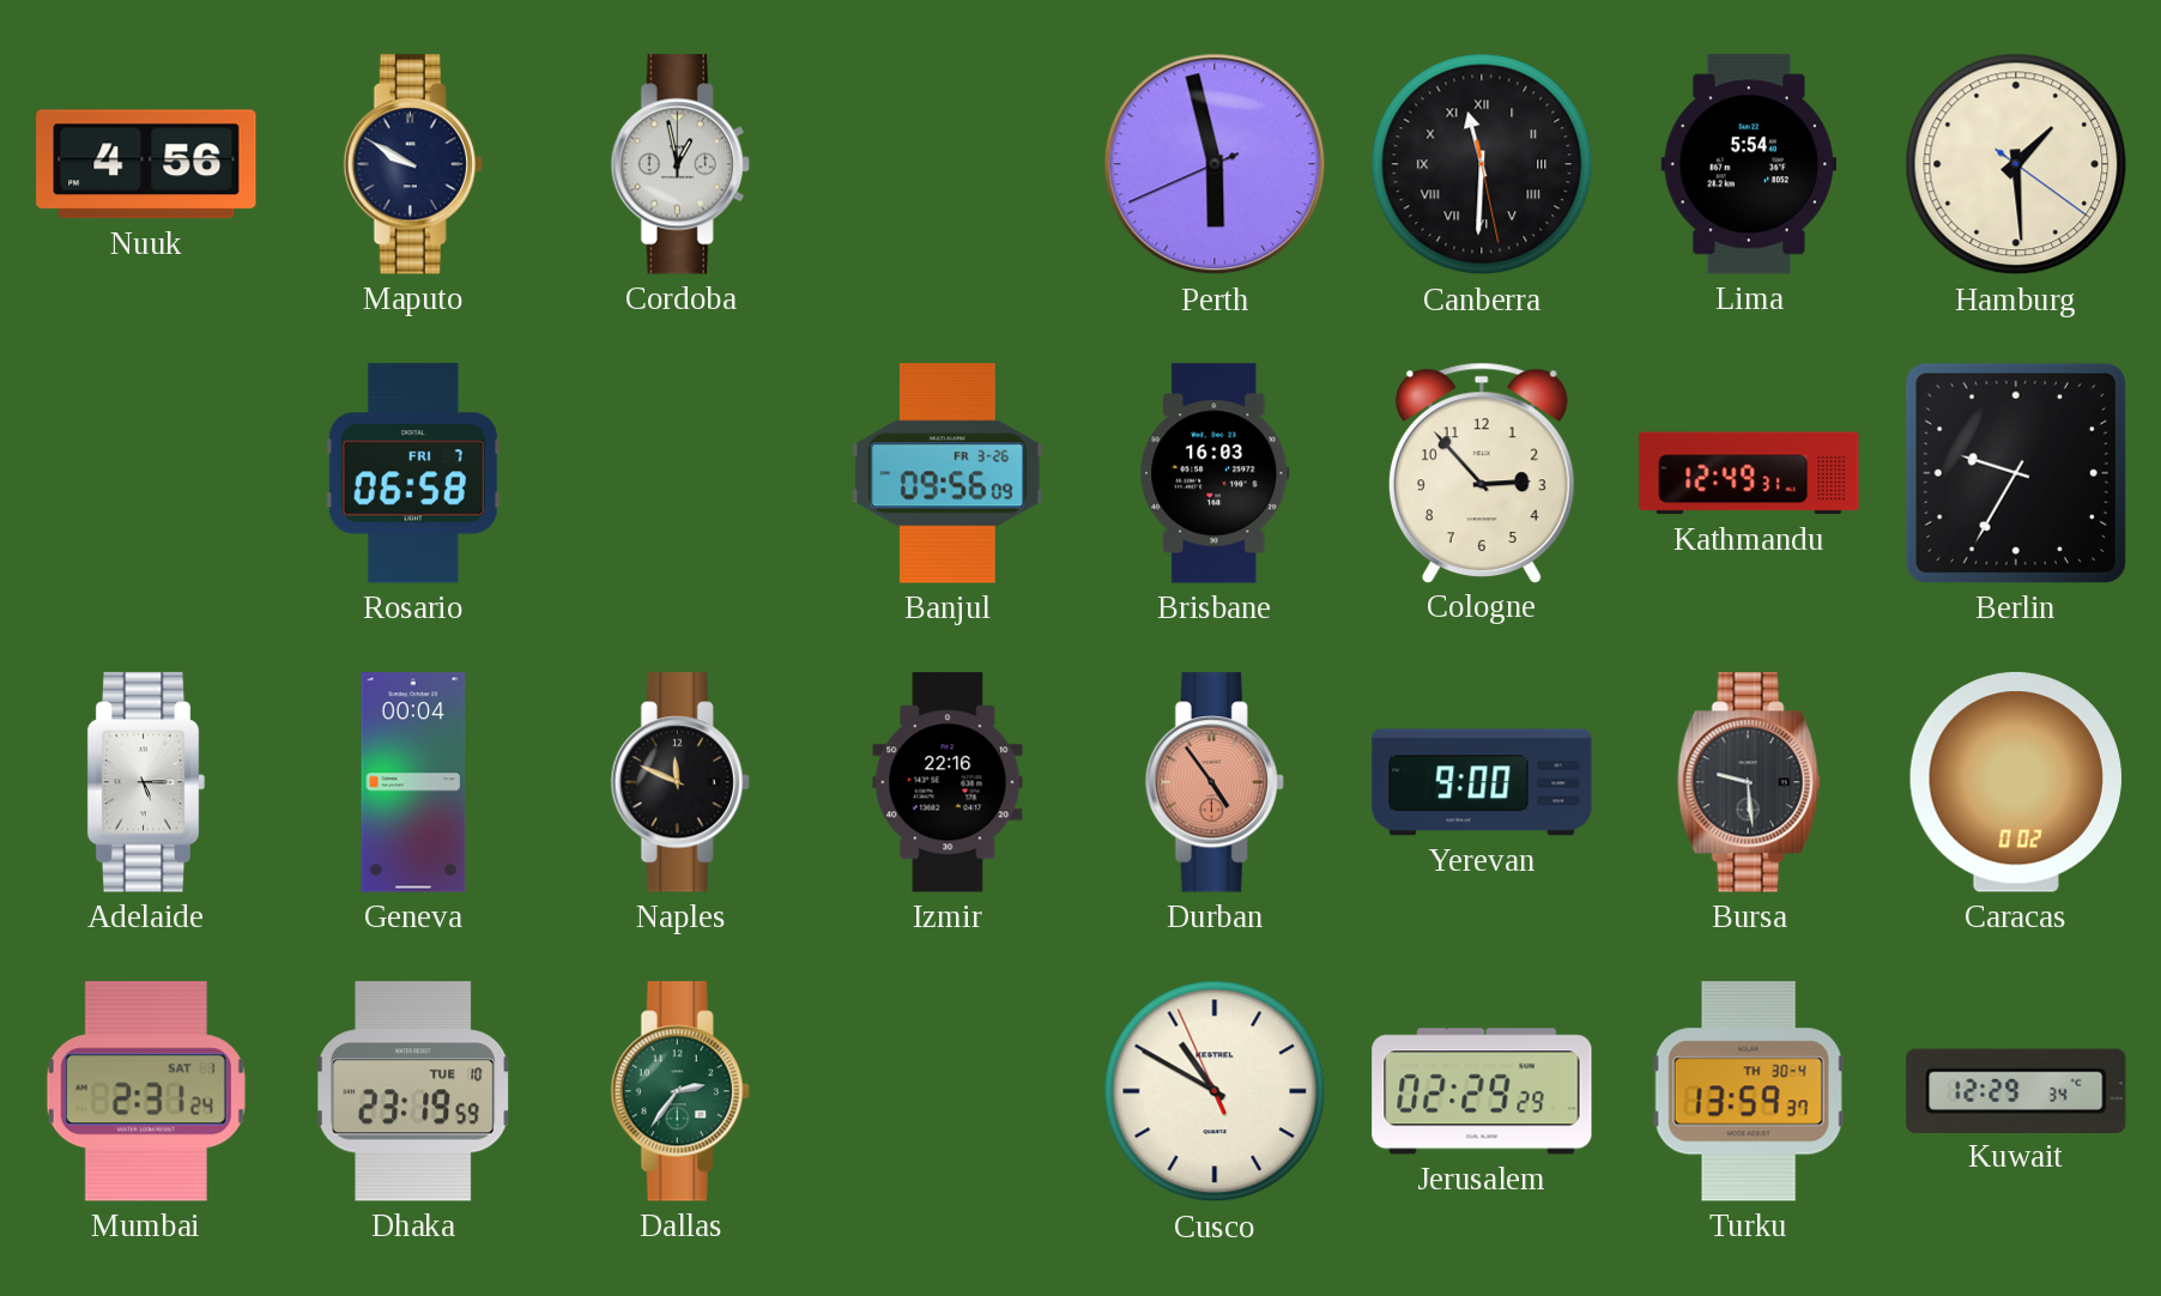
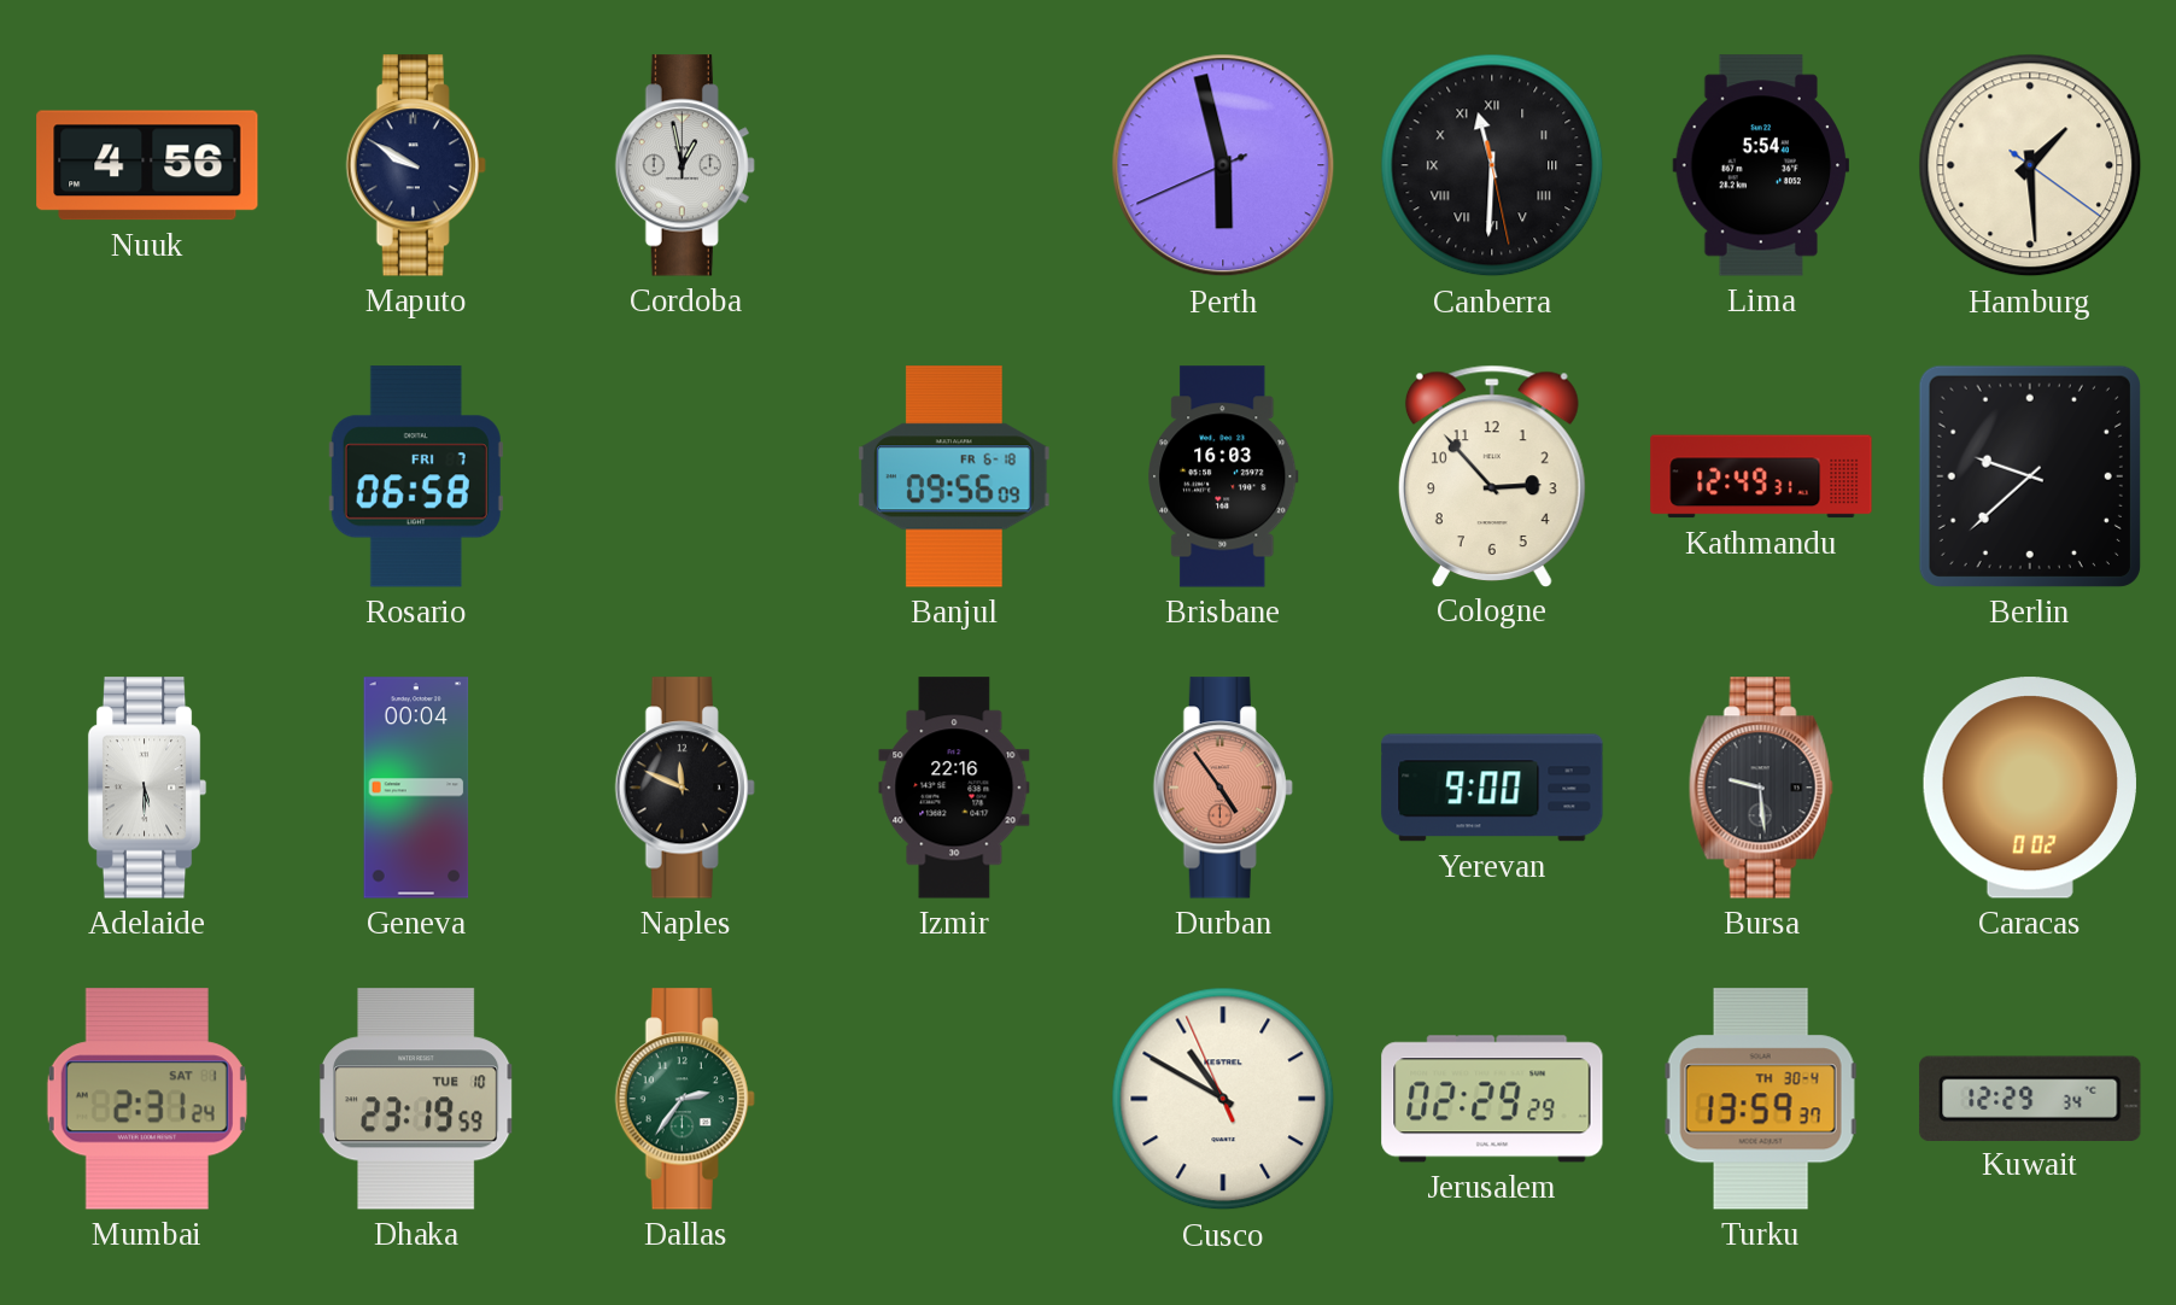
Banjul date: FR 3-26 -> FR 6-18
Berlin: 9:35 -> 9:38
Adelaide: 5:15 -> 5:30
